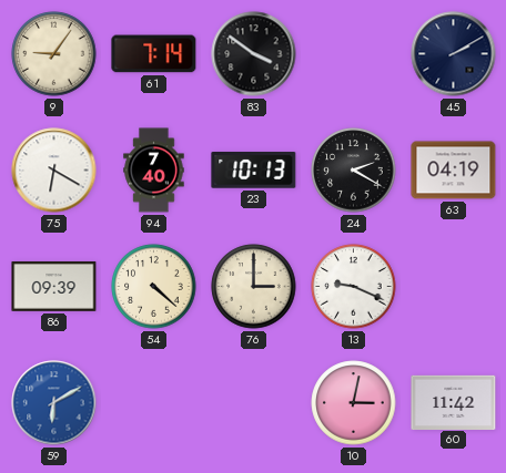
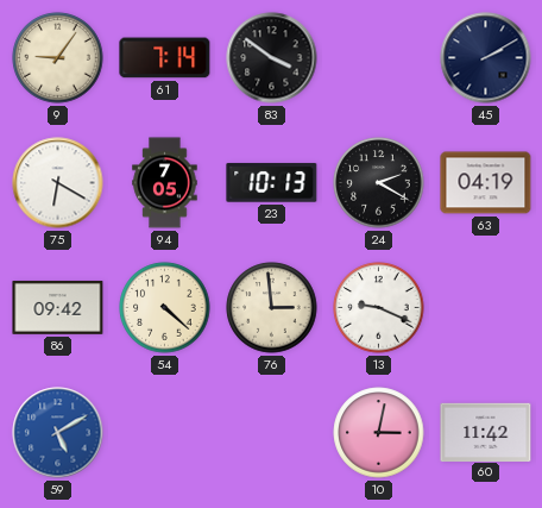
94: 7:40 -> 7:05
86: 09:39 -> 09:42
76: 3:00 -> 2:59
59: 6:10 -> 5:10
